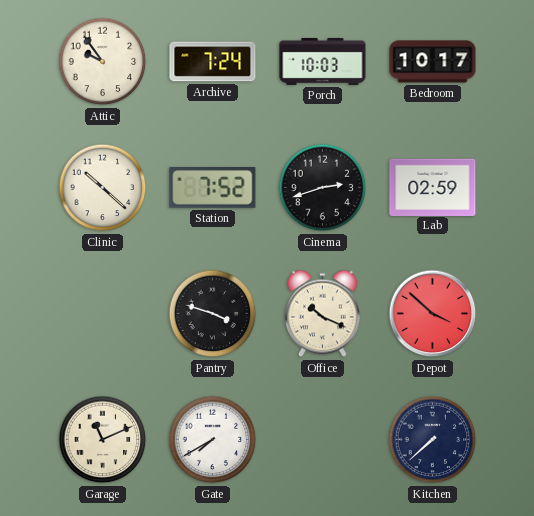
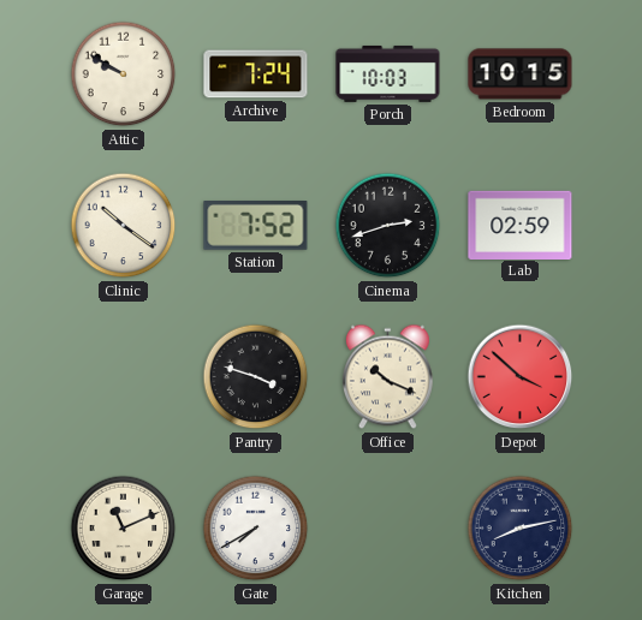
Attic: 9:54 -> 9:50
Bedroom: 10:17 -> 10:15
Clinic: 10:22 -> 10:21
Kitchen: 7:38 -> 8:13
